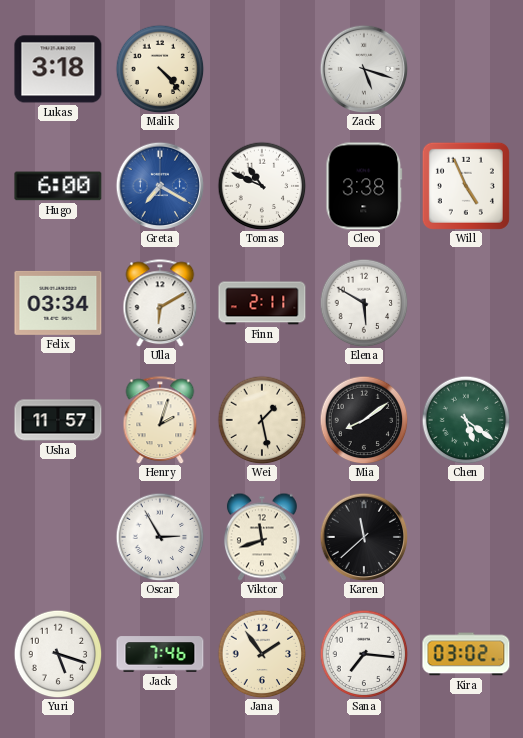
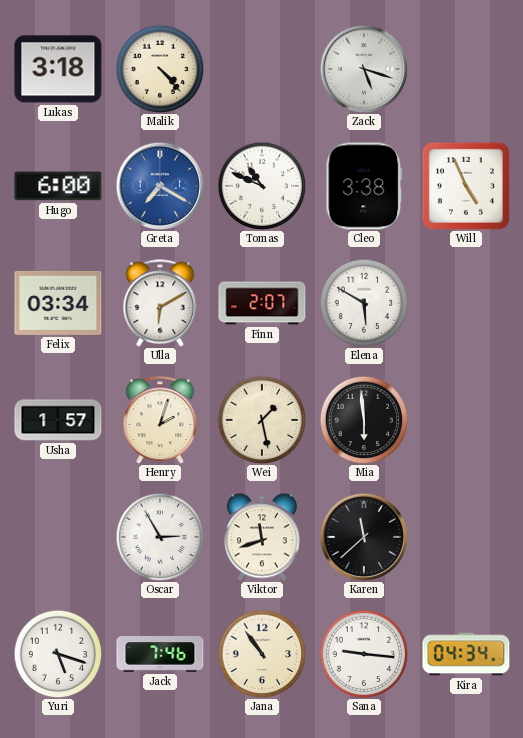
Finn: 2:11 -> 2:07
Usha: 11:57 -> 1:57
Mia: 8:09 -> 5:59
Chen: 5:21 -> none
Jana: 1:54 -> 10:54
Sana: 7:16 -> 9:16
Kira: 03:02 -> 04:34
